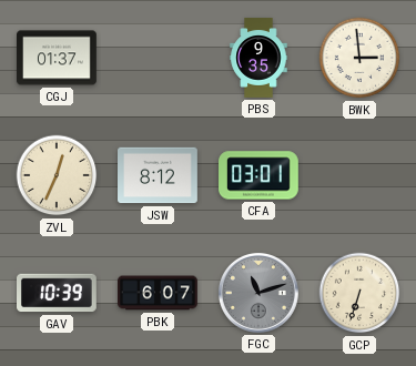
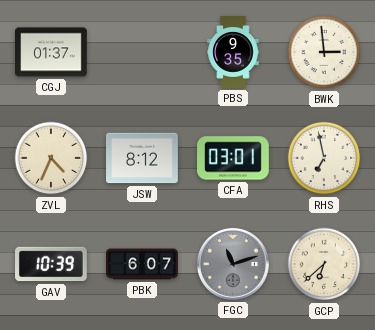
ZVL: 12:34 -> 4:34
RHS: none -> 6:58
GCP: 6:33 -> 6:38
